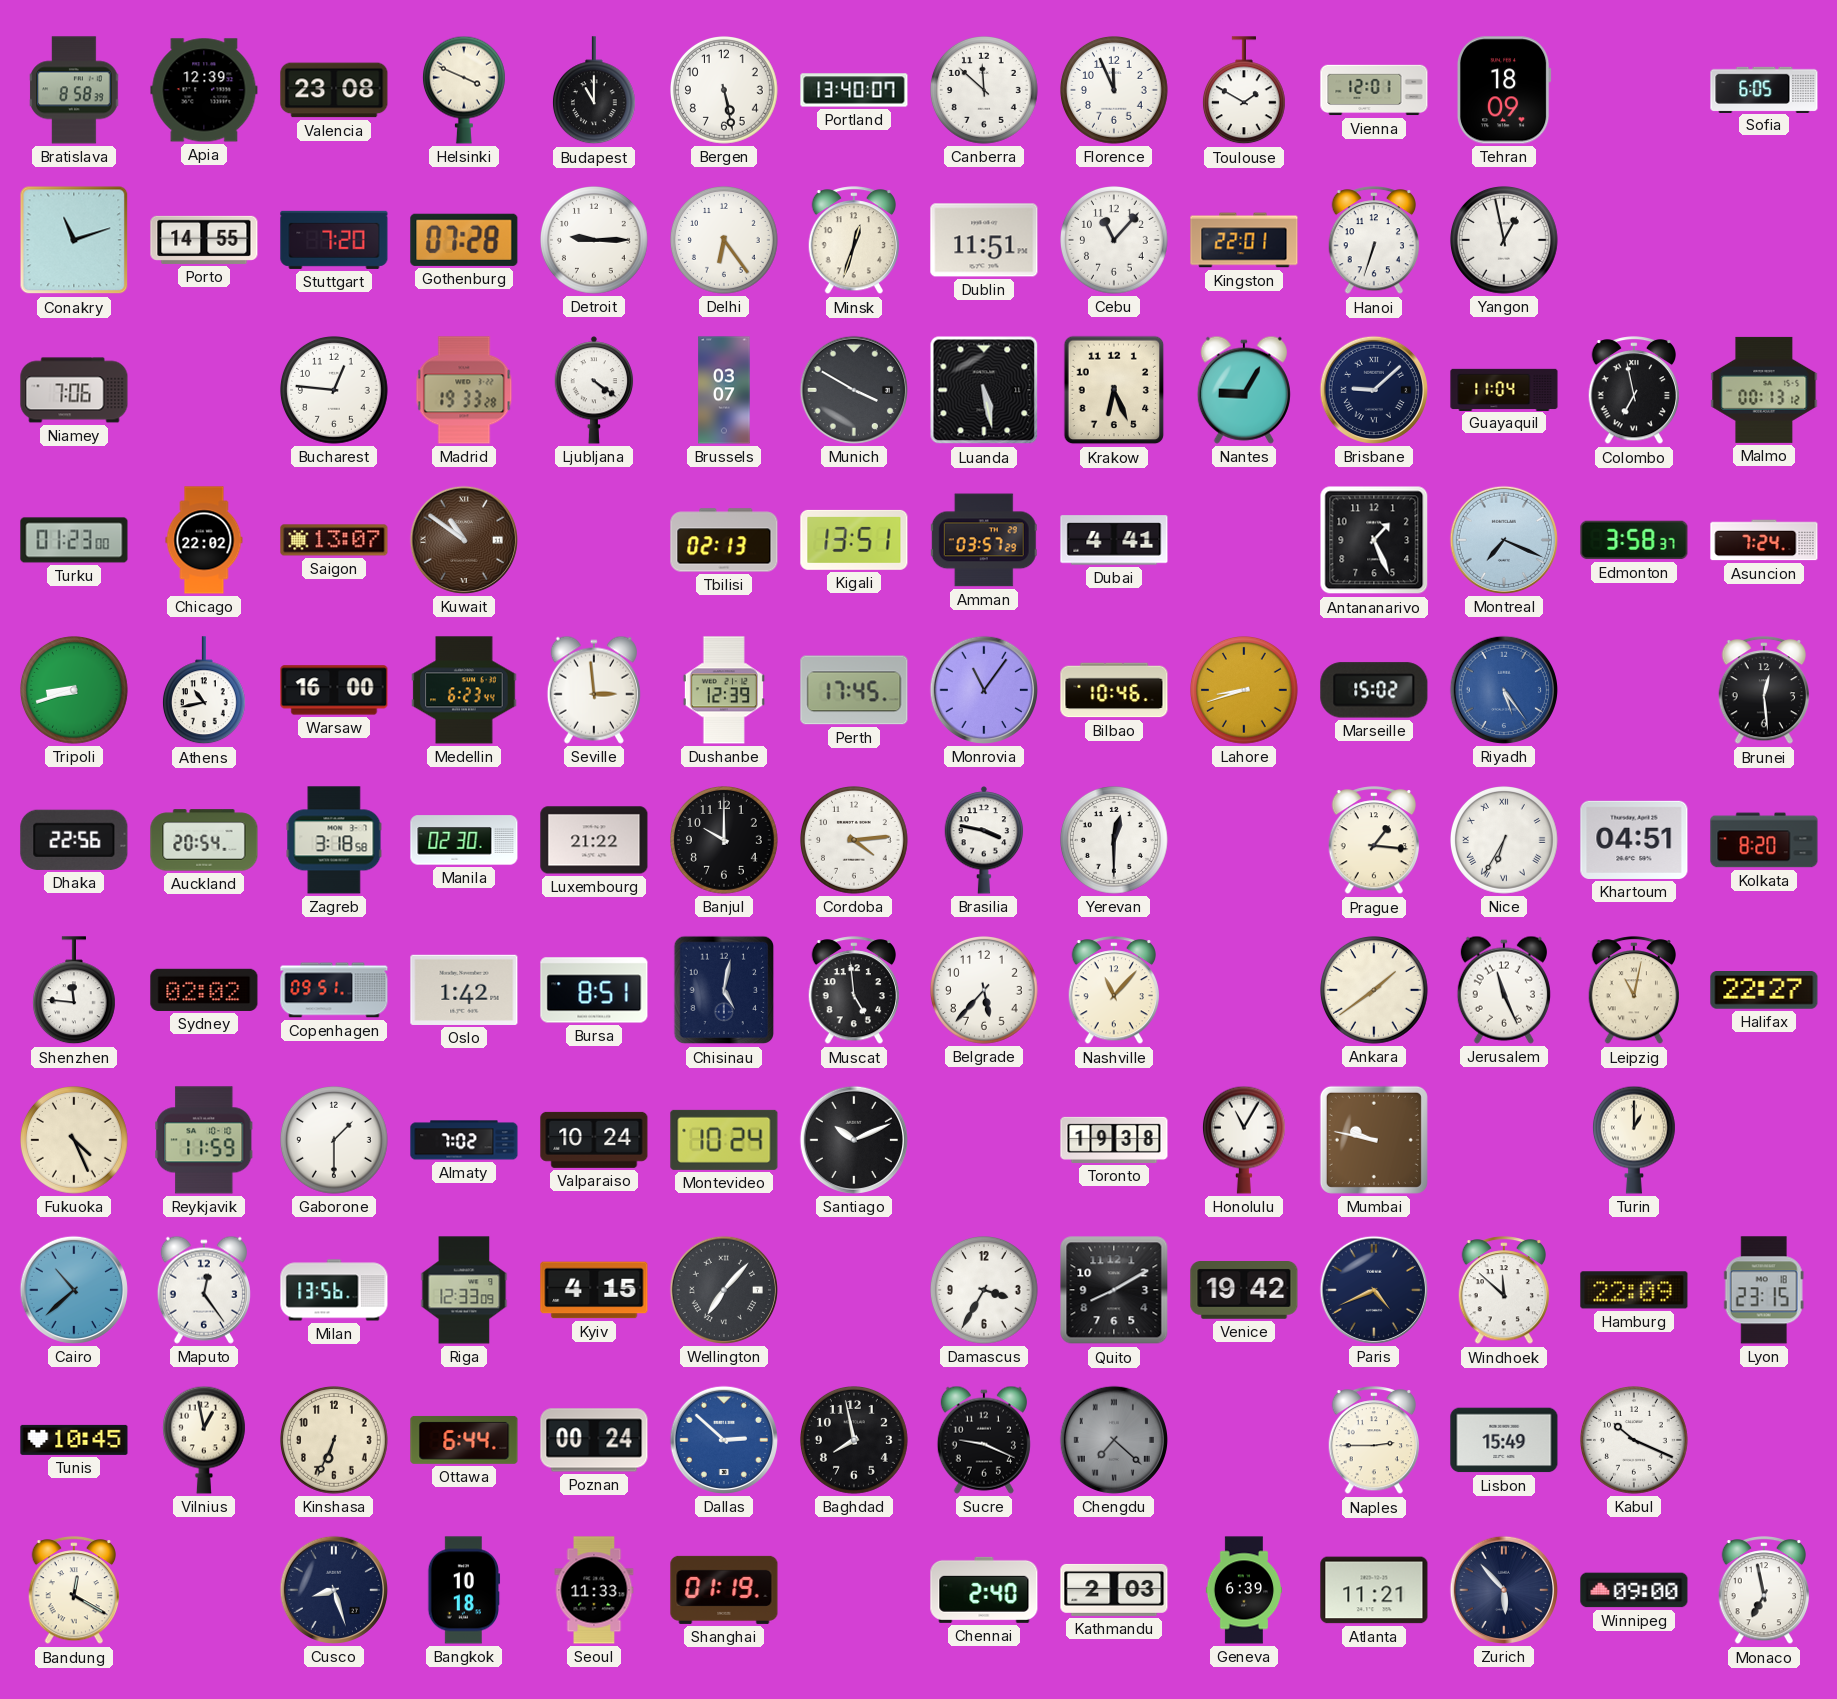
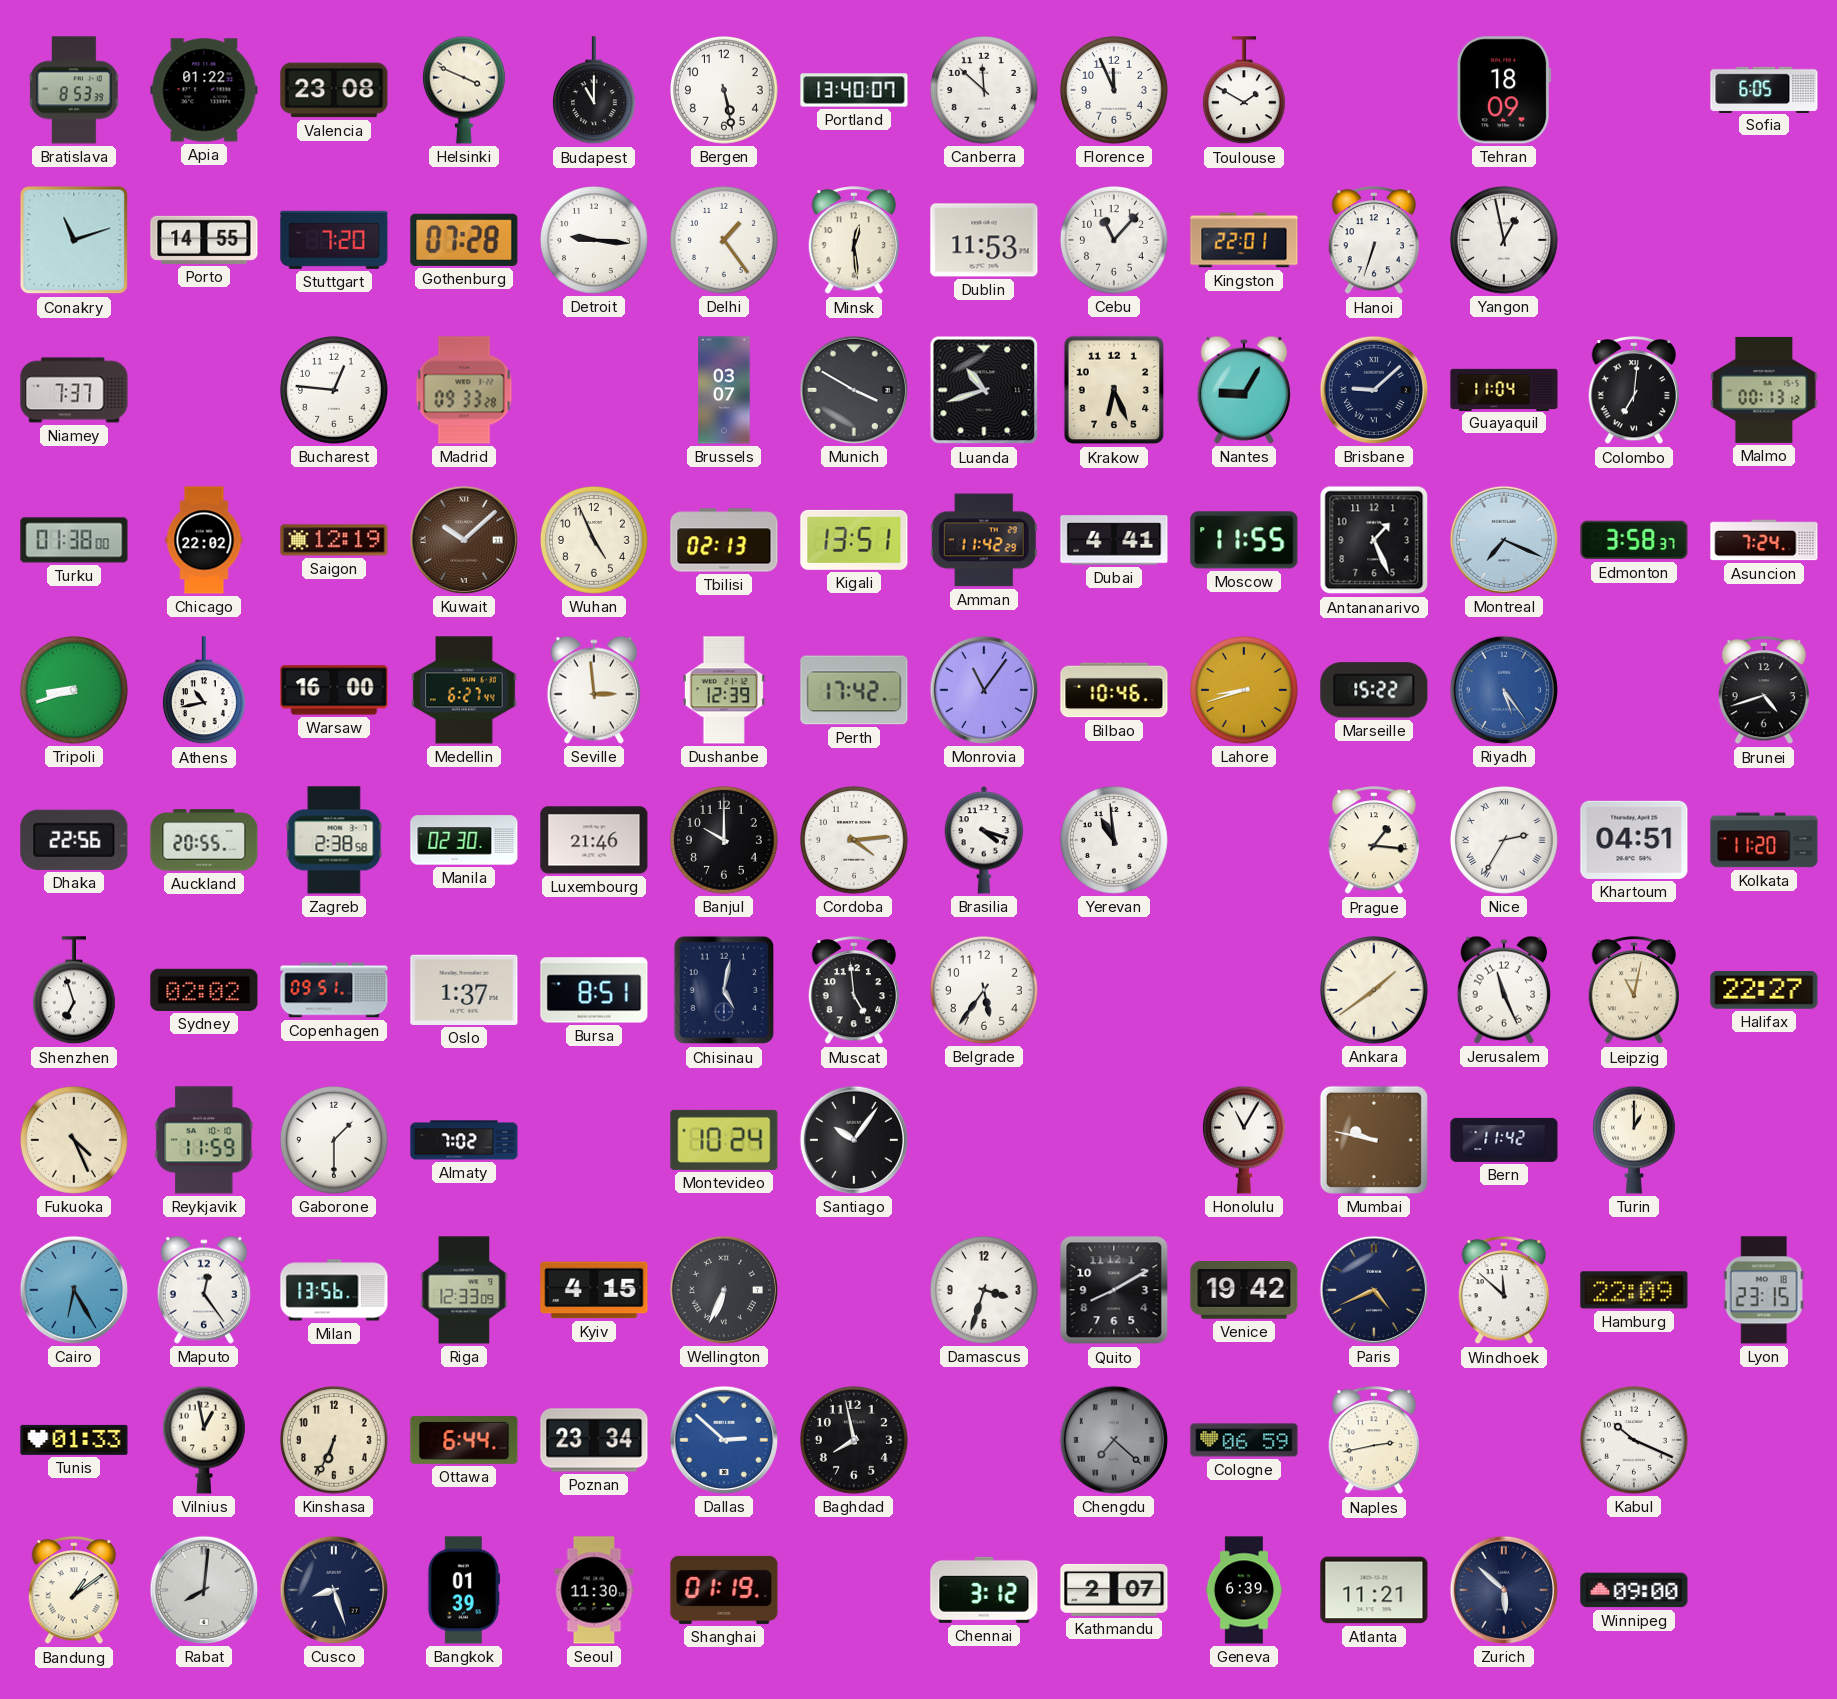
Bratislava: 8:58 -> 8:53
Apia: 12:39 -> 01:22
Vienna: 12:01 -> none
Detroit: 9:15 -> 9:16
Delhi: 6:24 -> 1:24
Minsk: 12:33 -> 12:29
Dublin: 11:51 -> 11:53
Niamey: 7:06 -> 7:37
Madrid: 19:33 -> 09:33
Ljubljana: 4:21 -> none
Luanda: 5:28 -> 10:42
Colombo: 6:58 -> 7:01
Turku: 01:23 -> 01:38
Saigon: 13:07 -> 12:19
Kuwait: 10:51 -> 10:08
Wuhan: none -> 4:56
Amman: 03:57 -> 11:42
Moscow: none -> 11:55
Medellin: 6:23 -> 6:27
Perth: 17:45 -> 17:42
Marseille: 15:02 -> 15:22
Brunei: 12:29 -> 4:42
Auckland: 20:54 -> 20:55
Zagreb: 3:18 -> 2:38
Luxembourg: 21:22 -> 21:46
Brasilia: 3:47 -> 4:18
Yerevan: 12:30 -> 10:59
Nice: 6:35 -> 2:35
Kolkata: 8:20 -> 11:20
Shenzhen: 11:46 -> 6:57
Oslo: 1:42 -> 1:37
Belgrade: 5:37 -> 5:36
Nashville: 11:07 -> none
Valparaiso: 10:24 -> none
Santiago: 10:11 -> 10:06
Toronto: 19:38 -> none
Bern: none -> 11:42
Cairo: 10:38 -> 6:25
Wellington: 7:07 -> 6:34
Damascus: 3:35 -> 3:33
Tunis: 10:45 -> 01:33
Poznan: 00:24 -> 23:34
Sucre: 9:19 -> none
Cologne: none -> 06:59
Naples: 2:45 -> 2:43
Lisbon: 15:49 -> none
Bandung: 12:20 -> 1:09
Rabat: none -> 8:01
Bangkok: 10:18 -> 01:39
Seoul: 11:33 -> 11:30
Chennai: 2:40 -> 3:12
Kathmandu: 2:03 -> 2:07
Zurich: 5:53 -> 5:52
Monaco: 6:58 -> none
